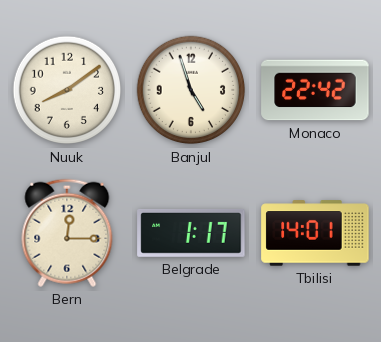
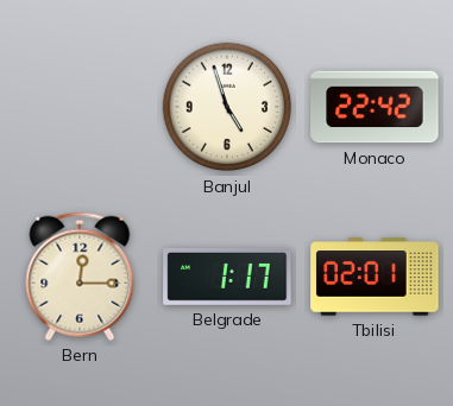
Nuuk: 8:09 -> none
Tbilisi: 14:01 -> 02:01
